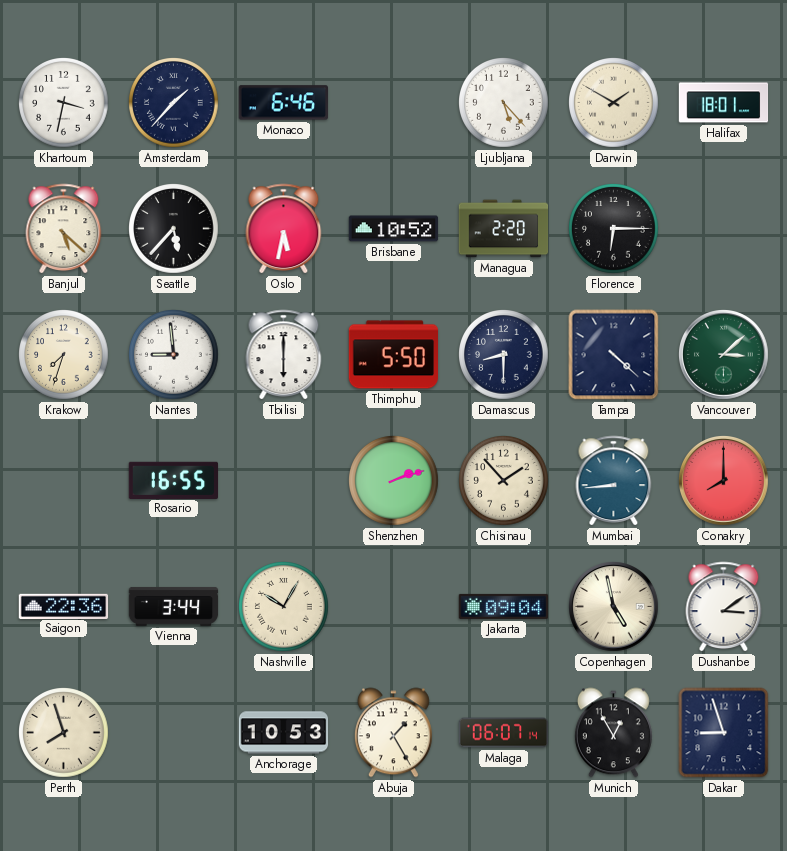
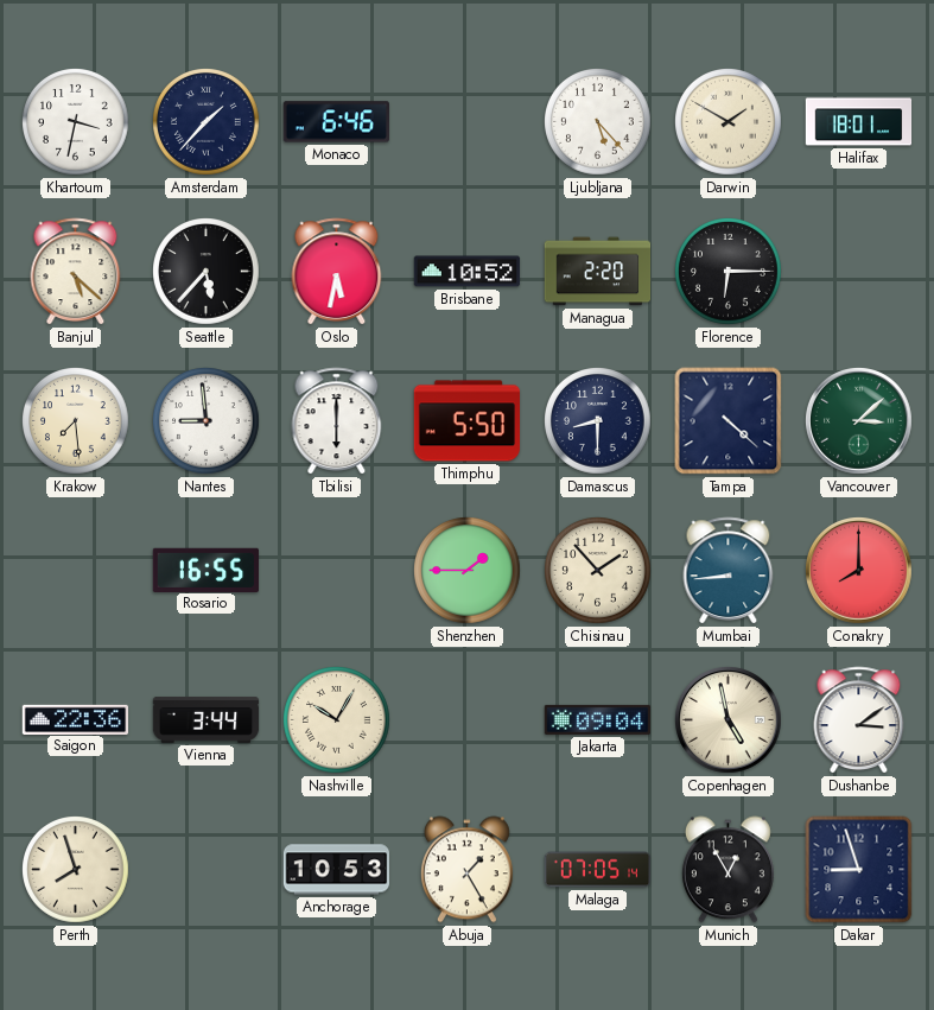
Krakow: 7:33 -> 7:29
Shenzhen: 2:12 -> 1:45
Malaga: 06:07 -> 07:05
